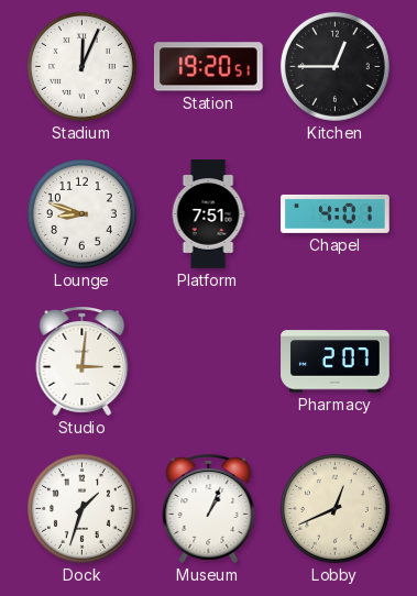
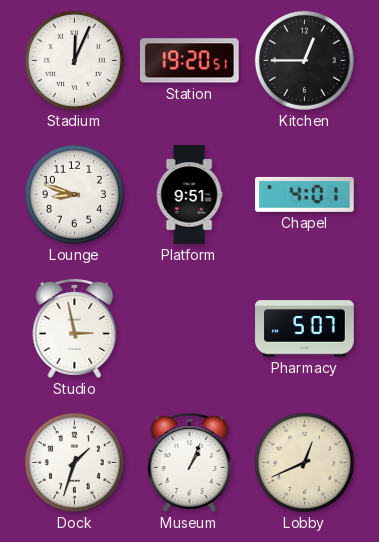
Platform: 7:51 -> 9:51
Studio: 3:01 -> 2:58
Pharmacy: 2:07 -> 5:07
